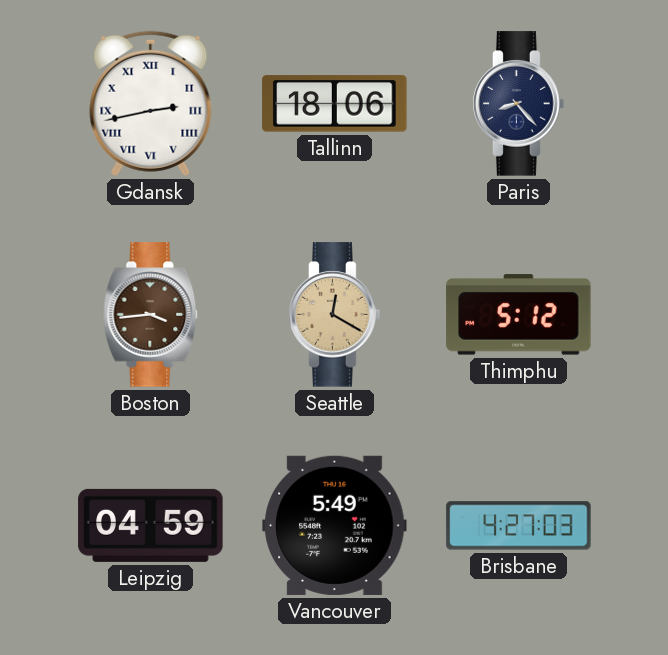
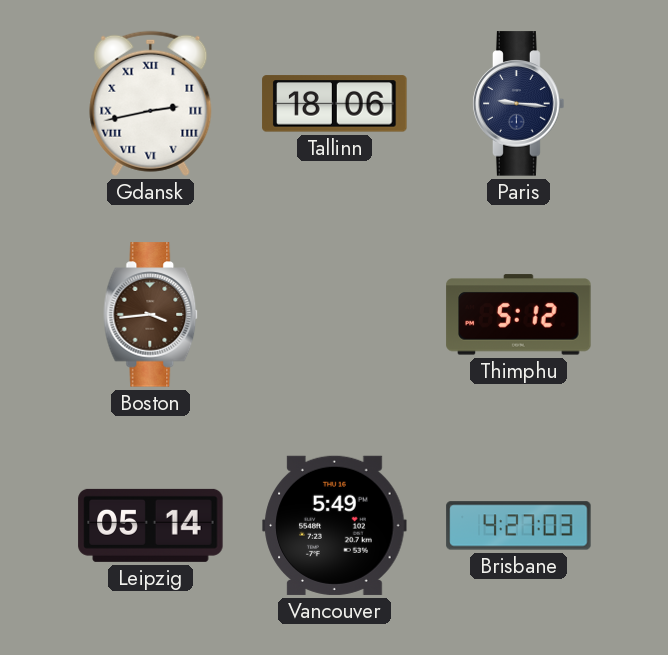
Paris: 8:23 -> 9:16
Seattle: 12:20 -> none
Leipzig: 04:59 -> 05:14
